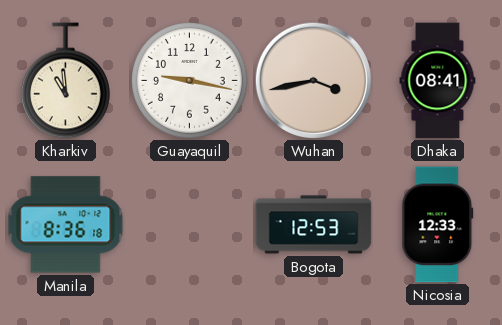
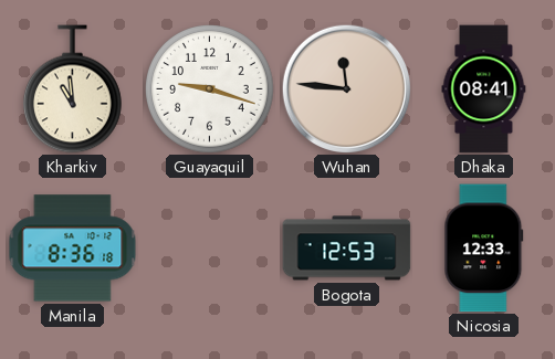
Guayaquil: 9:17 -> 9:18
Wuhan: 3:43 -> 11:46
